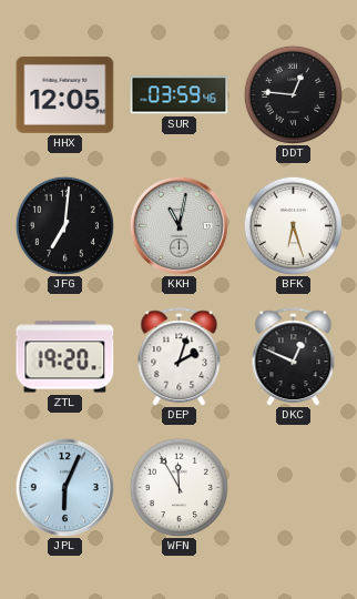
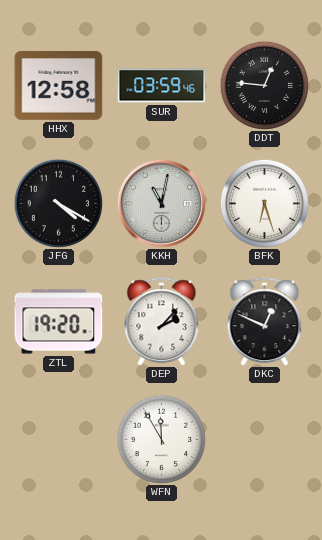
HHX: 12:05 -> 12:58
JFG: 7:01 -> 4:20
DEP: 2:03 -> 2:07
JPL: 6:04 -> none
